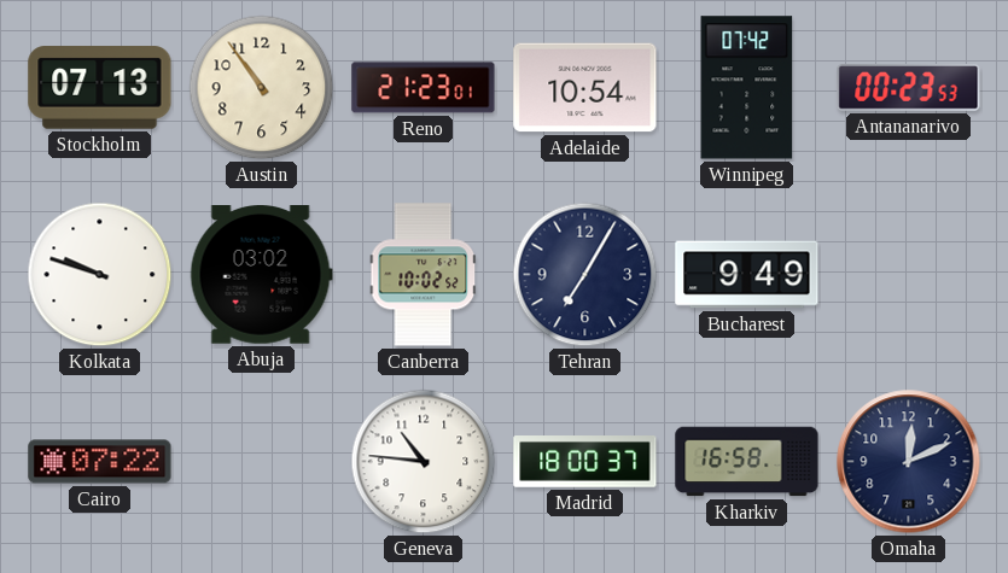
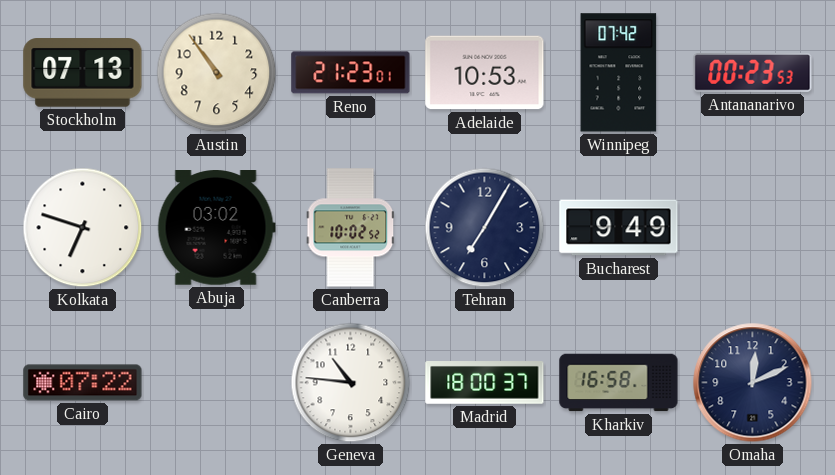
Adelaide: 10:54 -> 10:53
Kolkata: 9:48 -> 6:48
